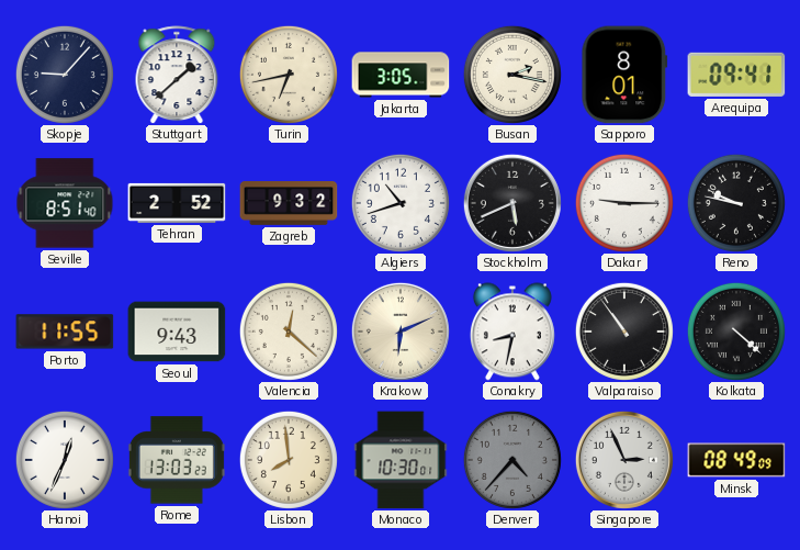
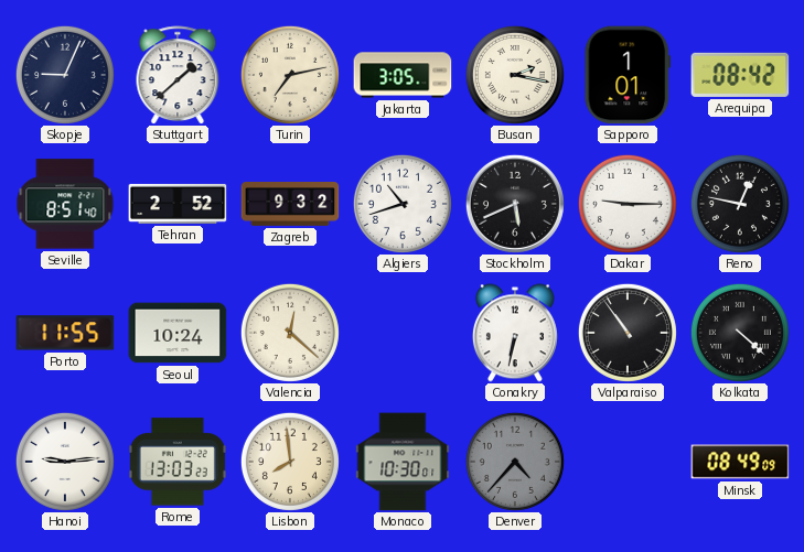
Skopje: 9:07 -> 9:04
Turin: 6:43 -> 7:13
Sapporo: 8:01 -> 1:01
Arequipa: 09:41 -> 08:42
Reno: 9:47 -> 12:47
Seoul: 9:43 -> 10:24
Krakow: 6:11 -> none
Conakry: 8:32 -> 6:32
Hanoi: 12:34 -> 9:14
Singapore: 2:56 -> none
